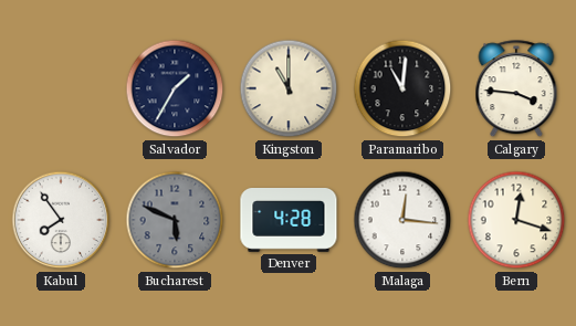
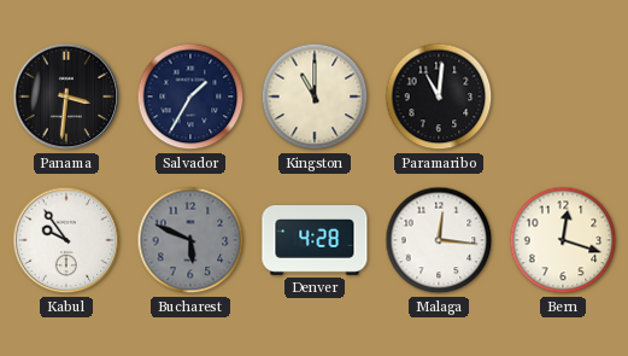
Panama: none -> 3:31
Calgary: 3:46 -> none
Kabul: 7:54 -> 9:54
